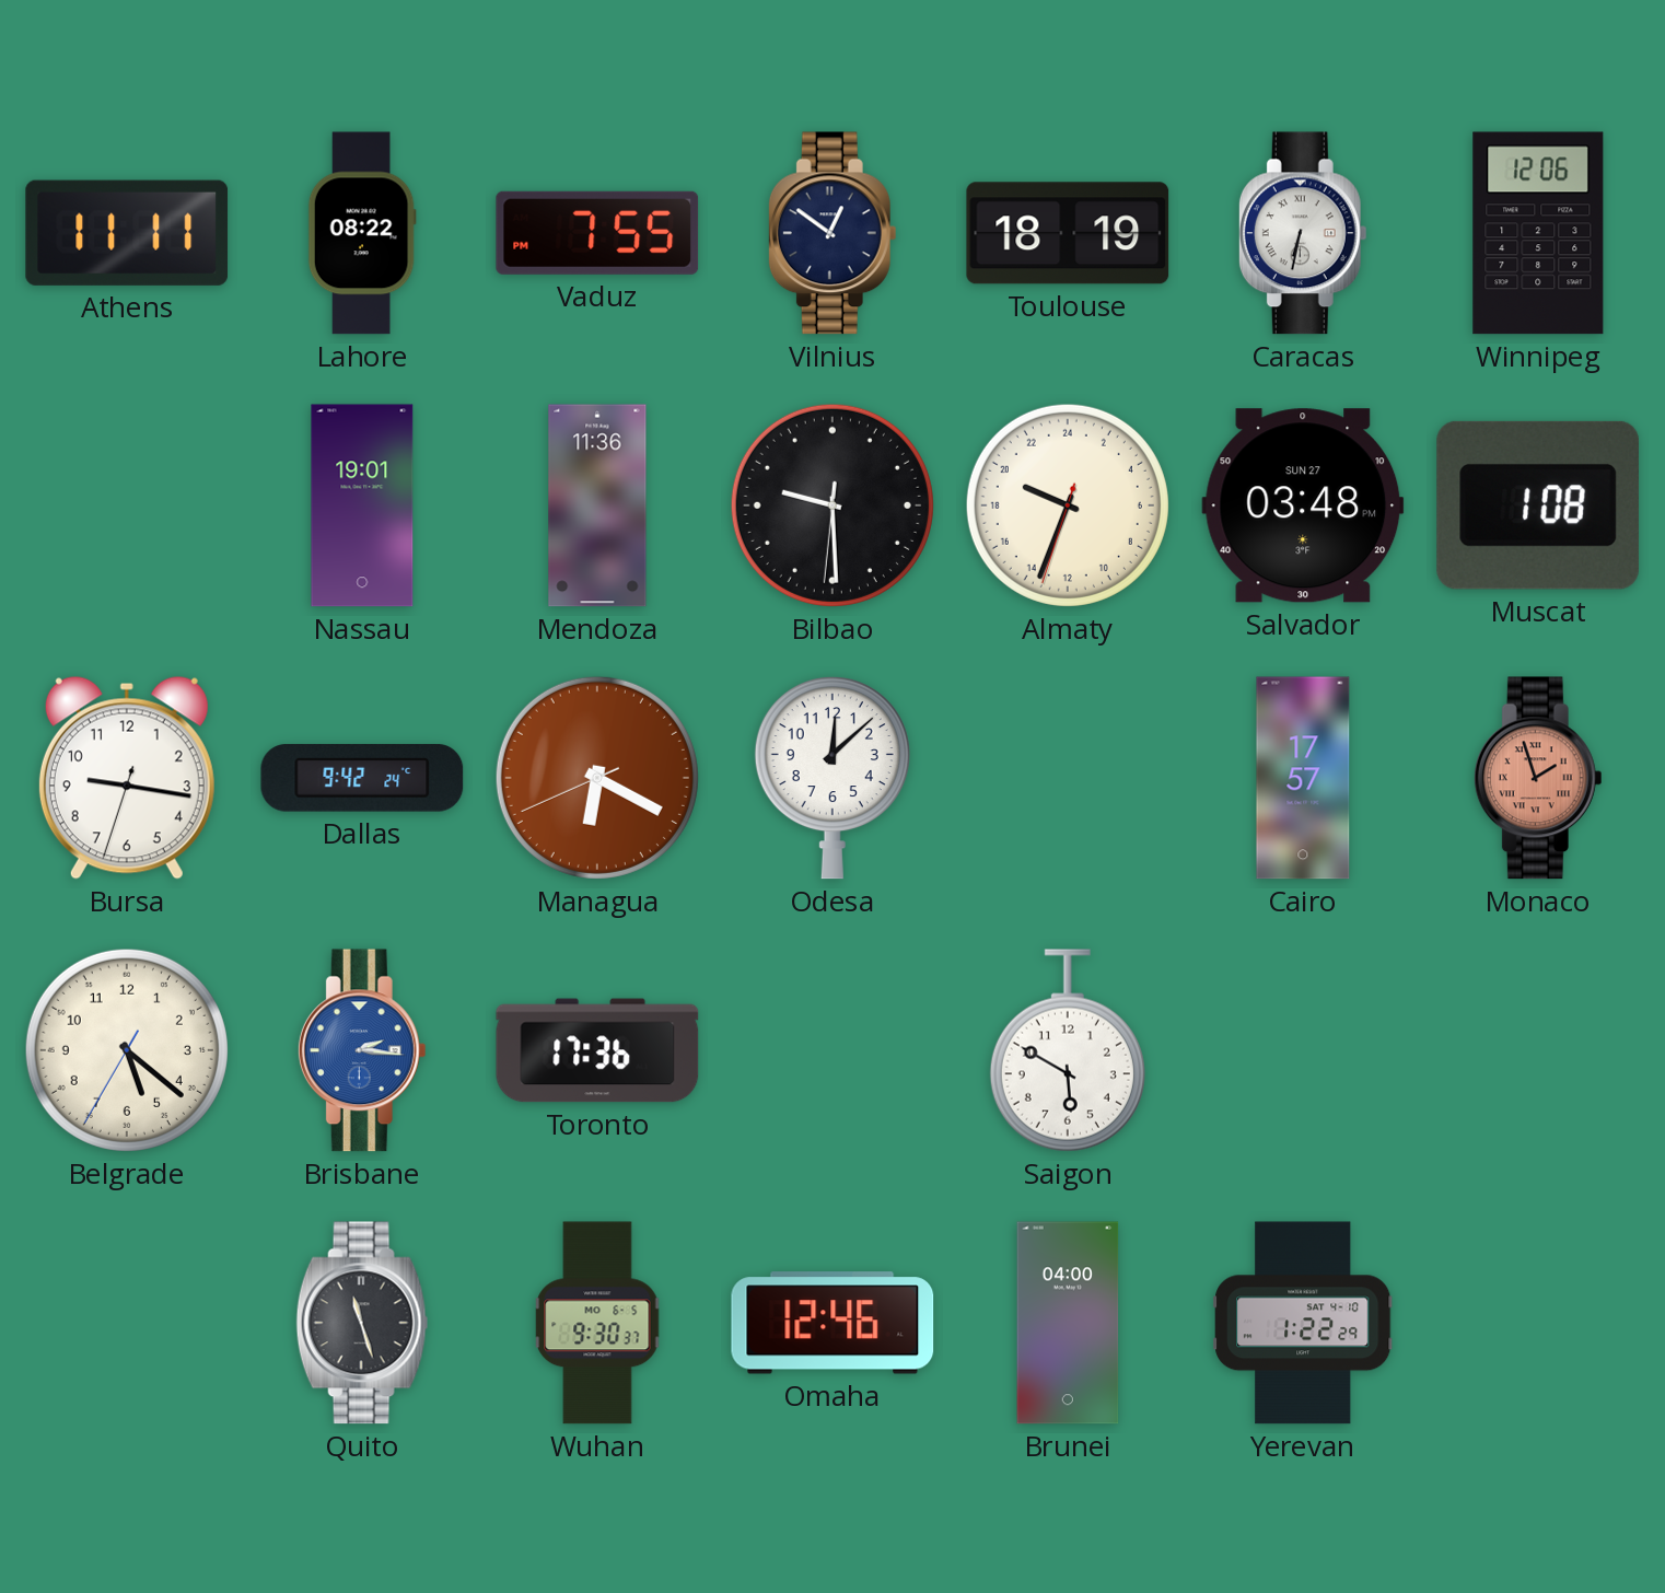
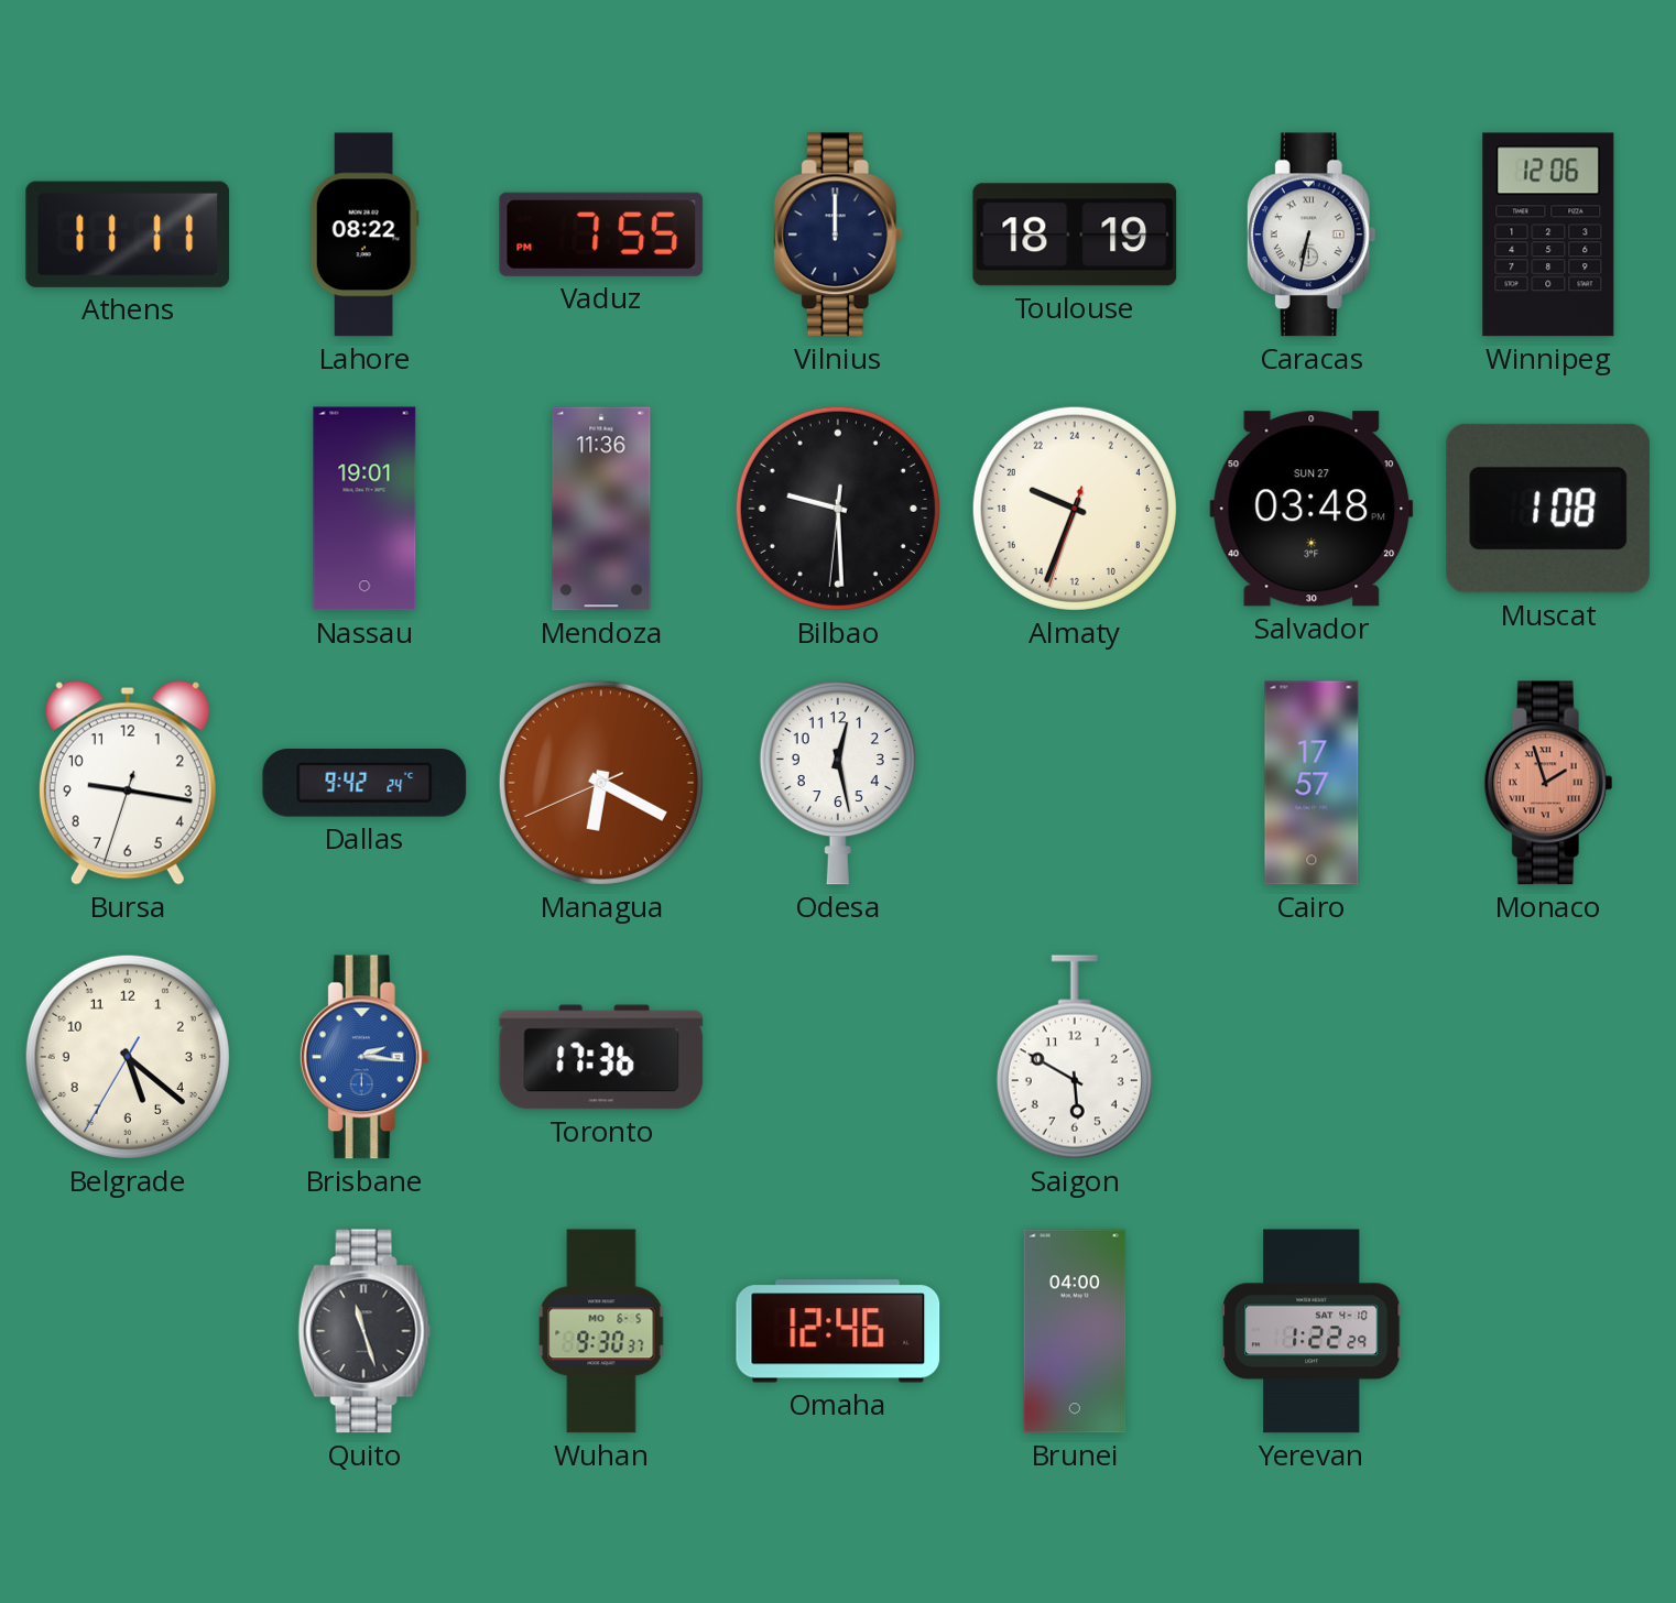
Vilnius: 12:51 -> 12:00
Odesa: 12:08 -> 12:28
